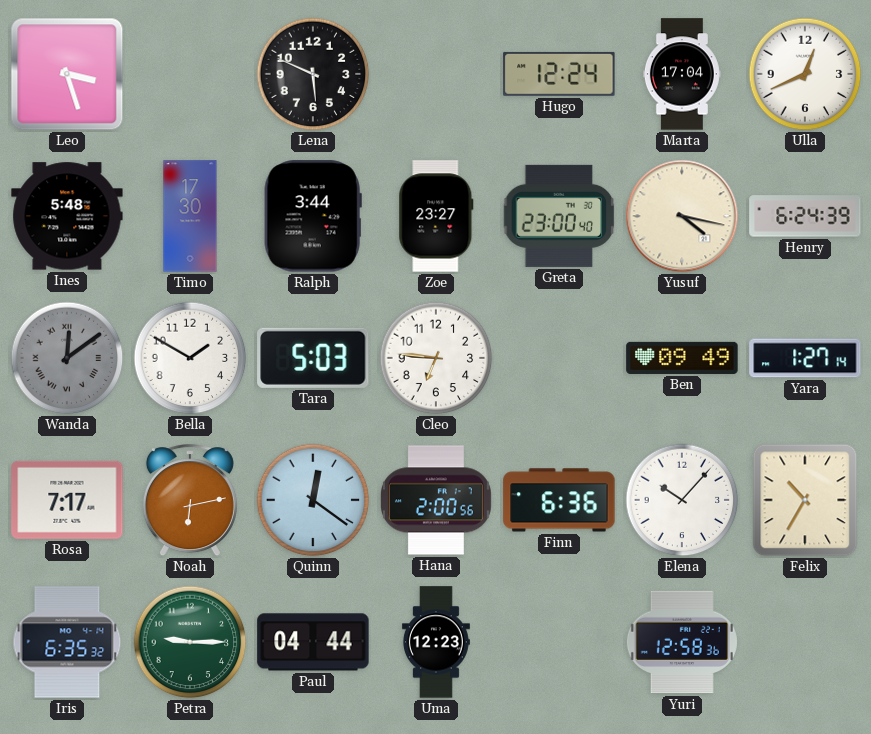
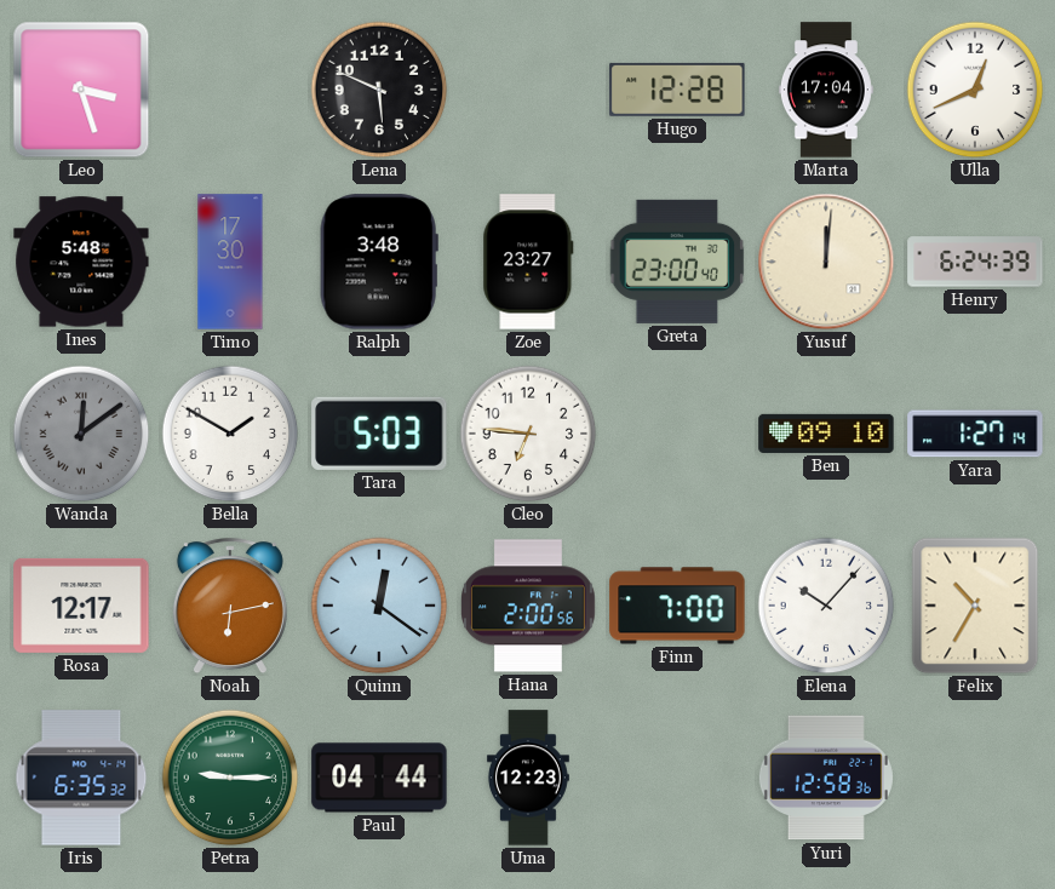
Hugo: 12:24 -> 12:28
Ralph: 3:44 -> 3:48
Yusuf: 4:17 -> 12:01
Ben: 09:49 -> 09:10
Rosa: 7:17 -> 12:17
Finn: 6:36 -> 7:00
